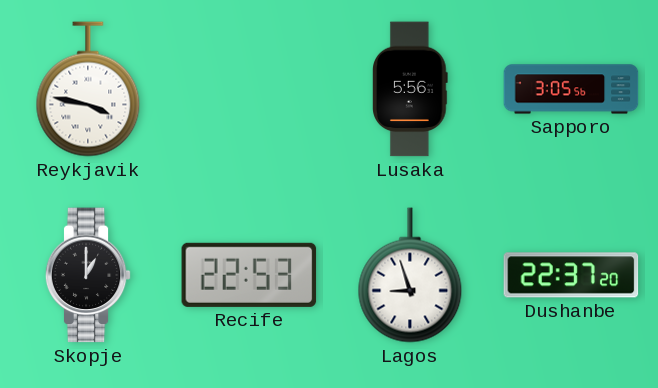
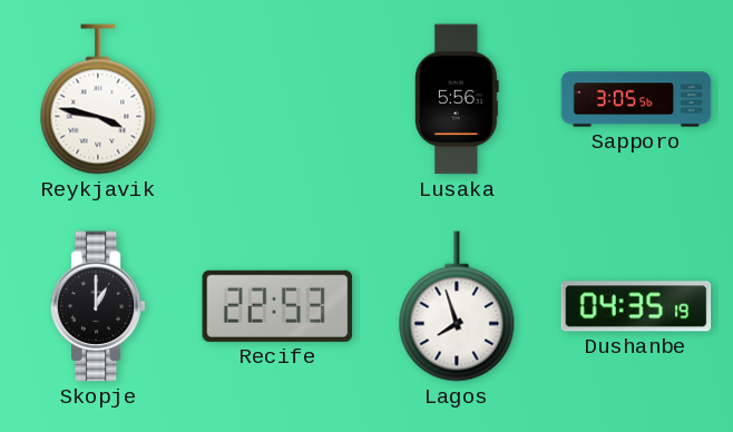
Lagos: 8:57 -> 7:57
Dushanbe: 22:37 -> 04:35
